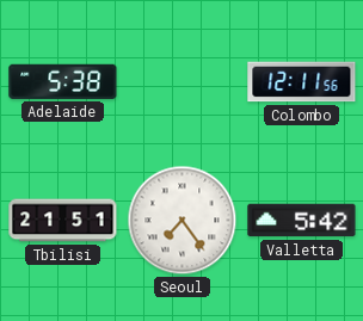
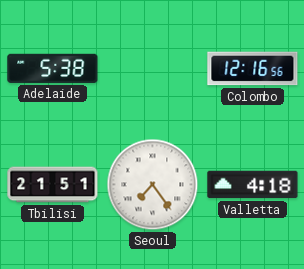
Colombo: 12:11 -> 12:16
Valletta: 5:42 -> 4:18
